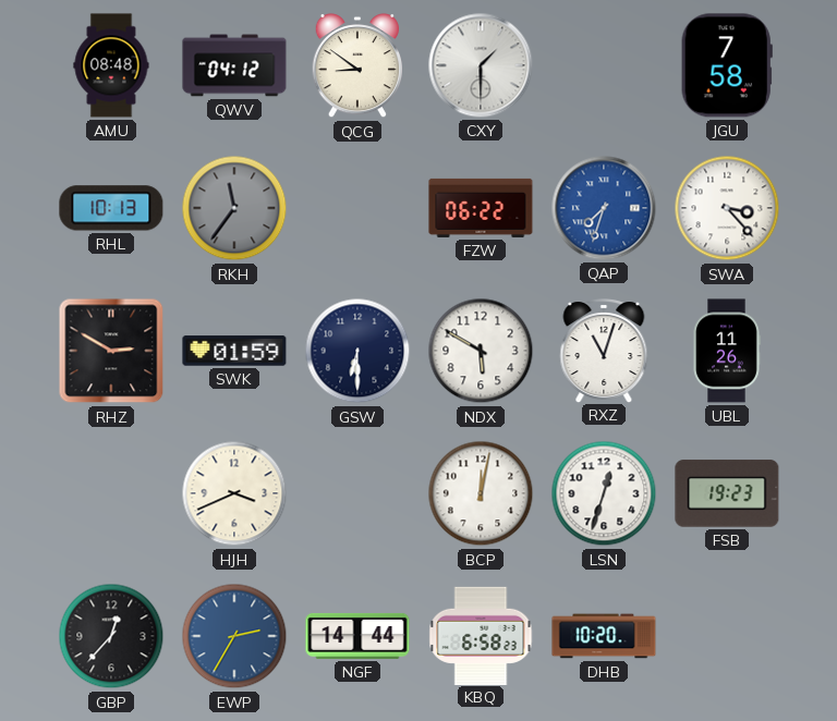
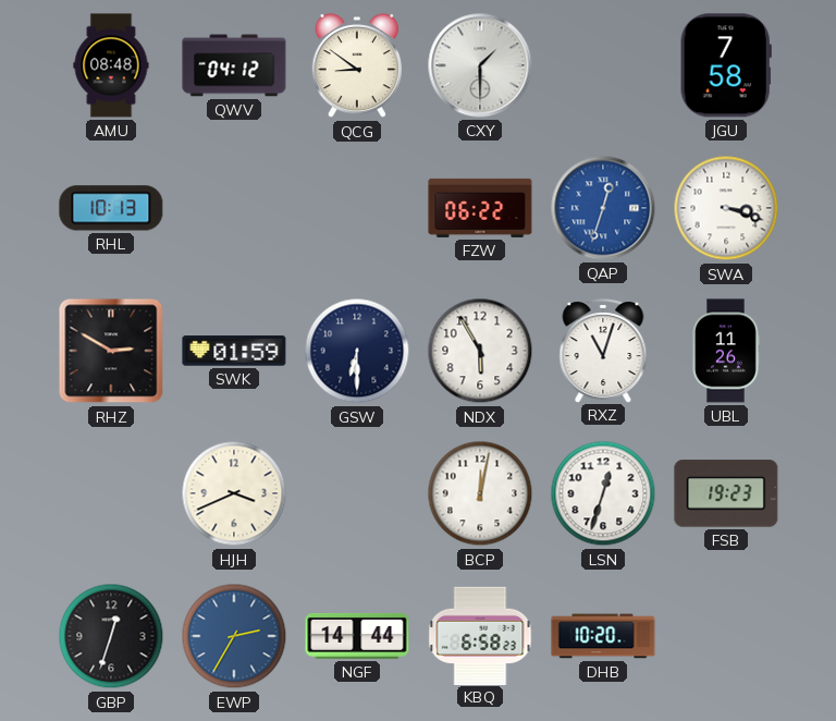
RKH: 11:36 -> none
QAP: 7:33 -> 12:33
SWA: 3:23 -> 3:18
NDX: 5:50 -> 5:55
GBP: 12:37 -> 12:33
